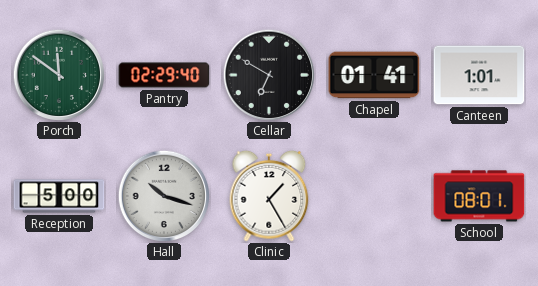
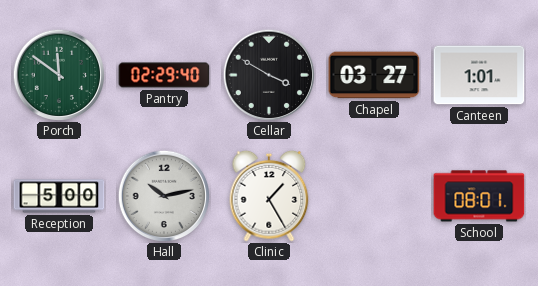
Cellar: 6:50 -> 3:50
Chapel: 01:41 -> 03:27
Hall: 10:18 -> 10:13
